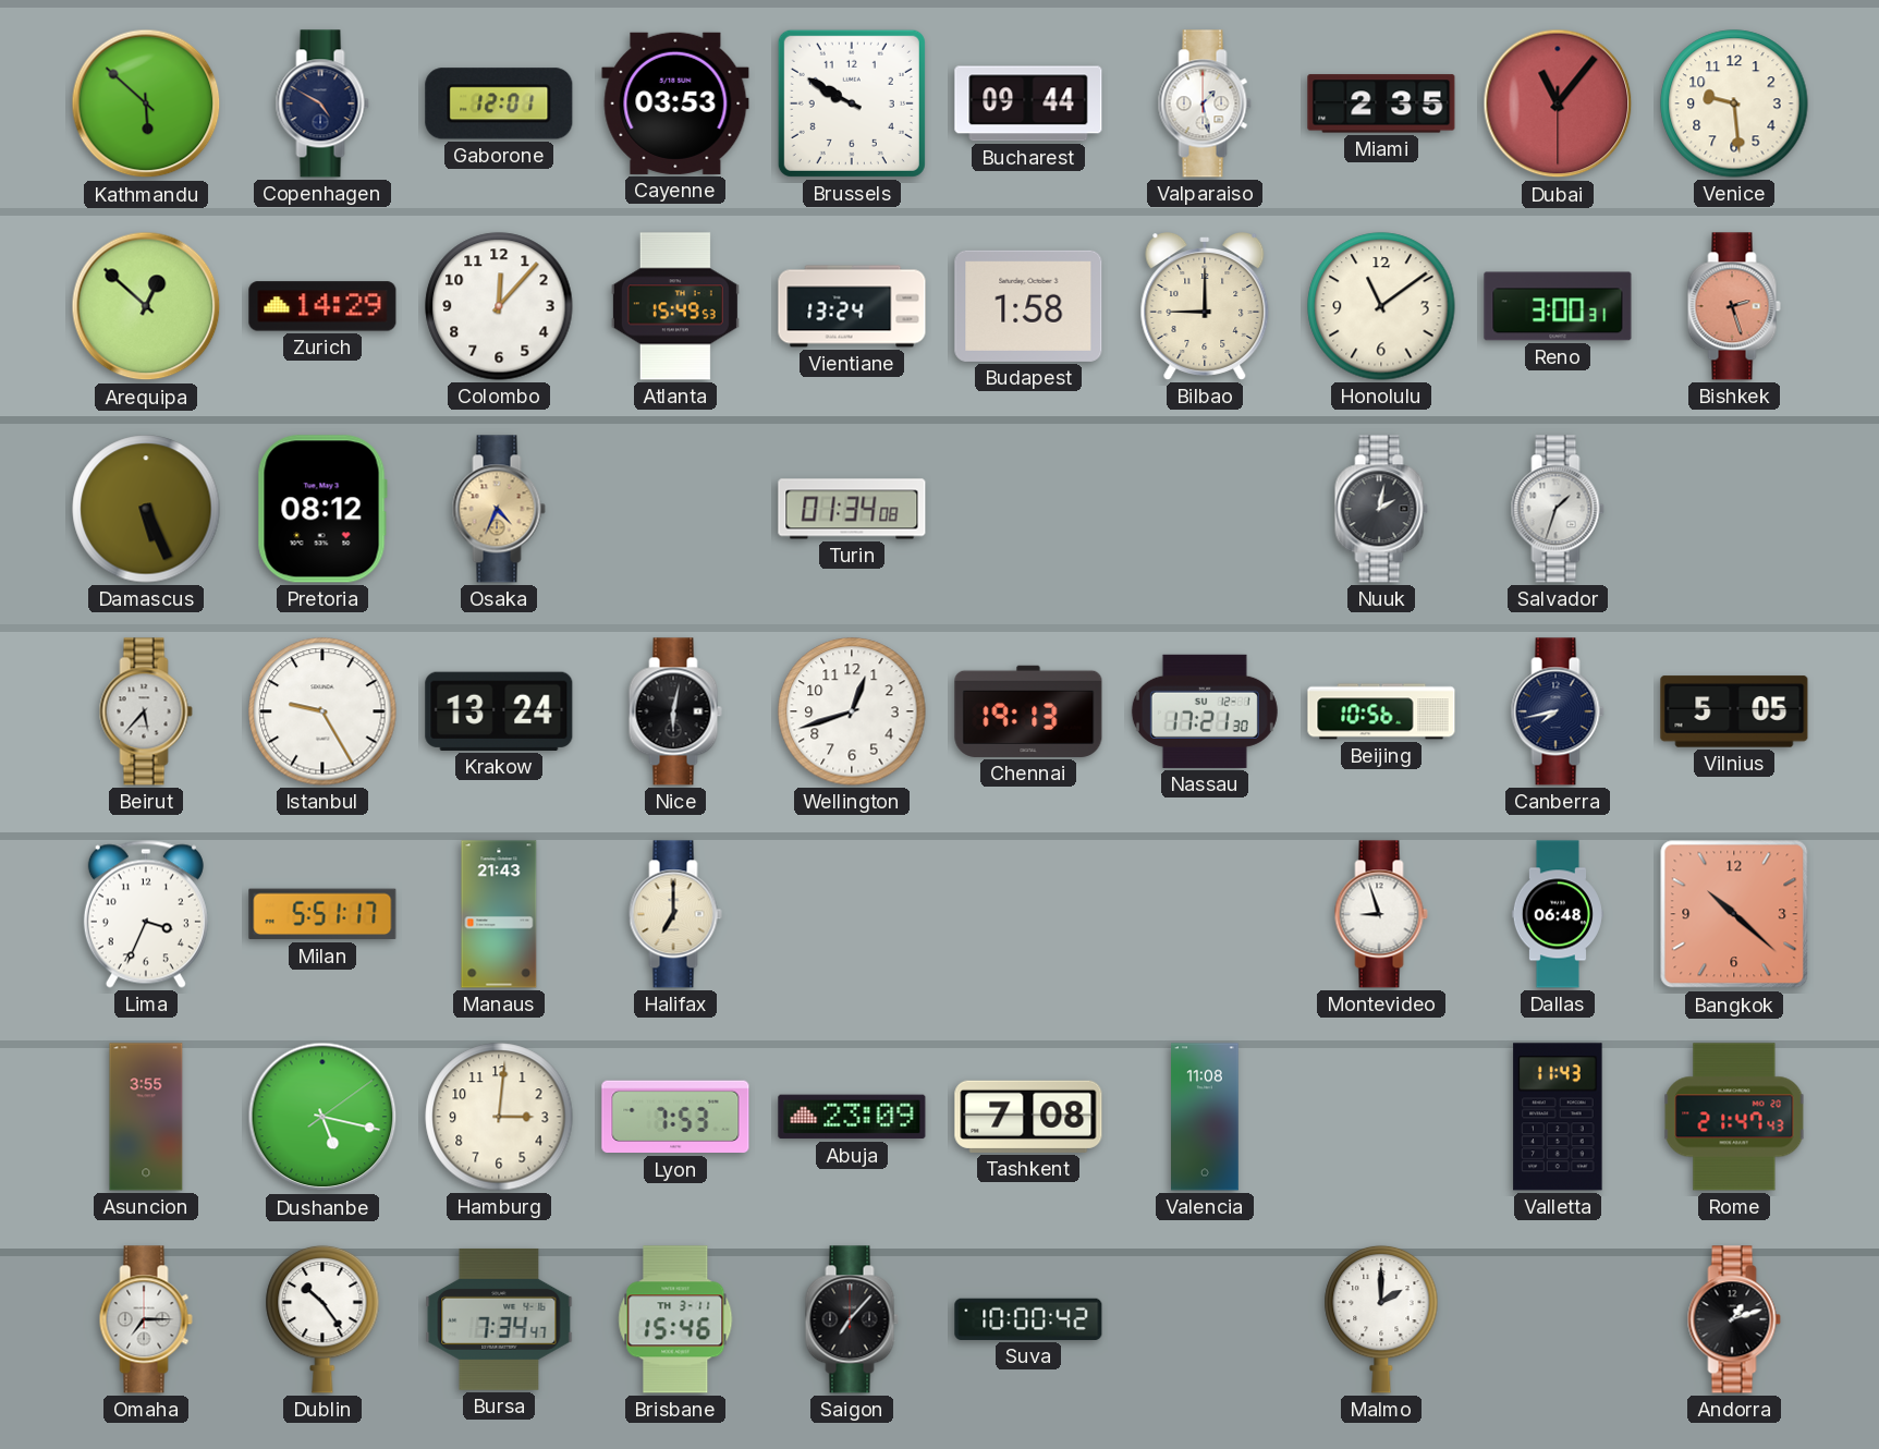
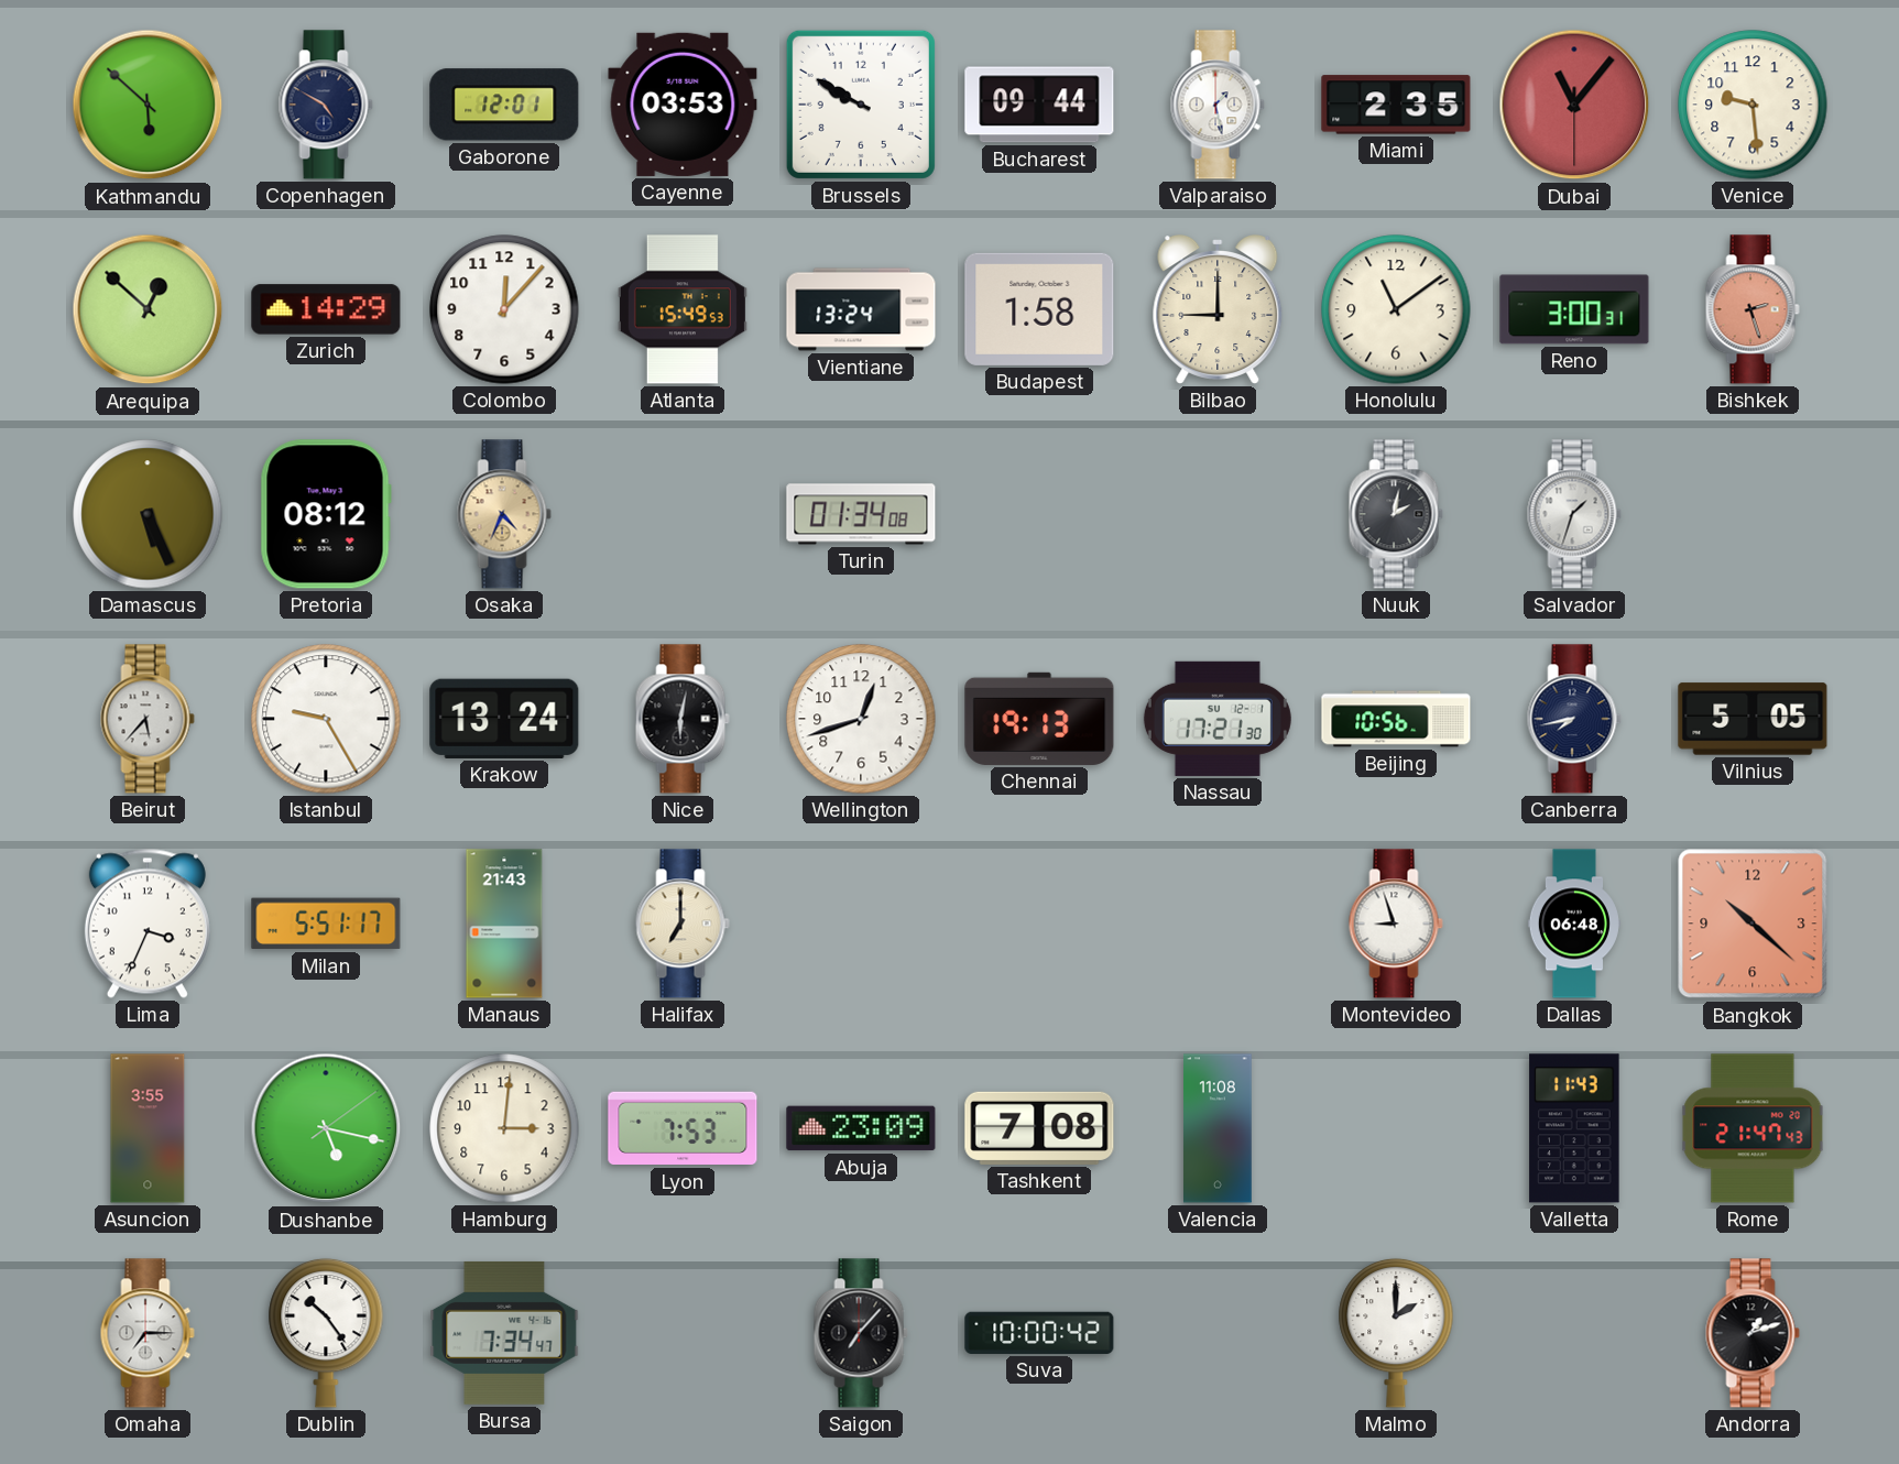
Brisbane: 15:46 -> none
